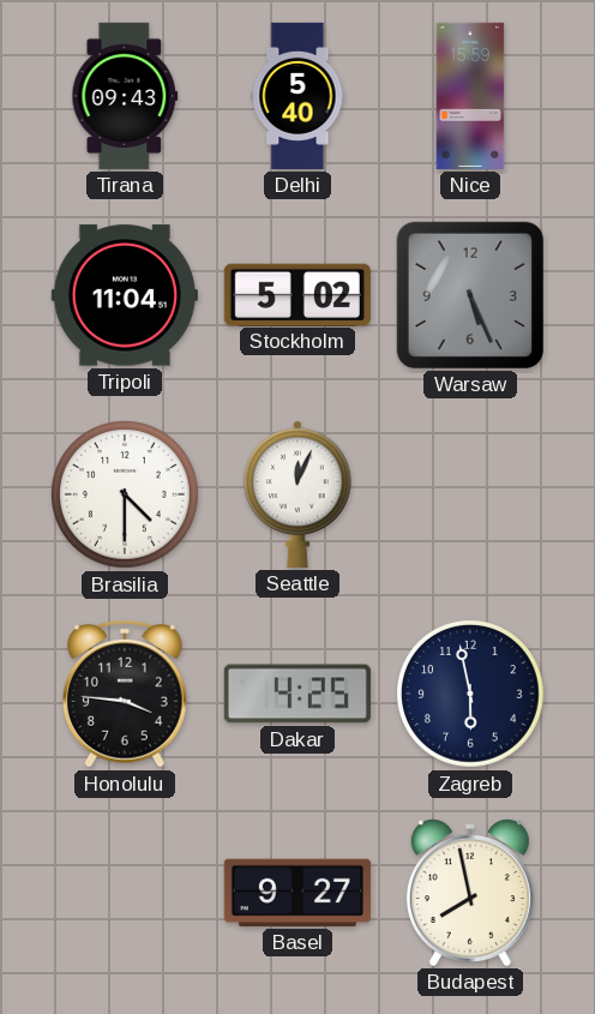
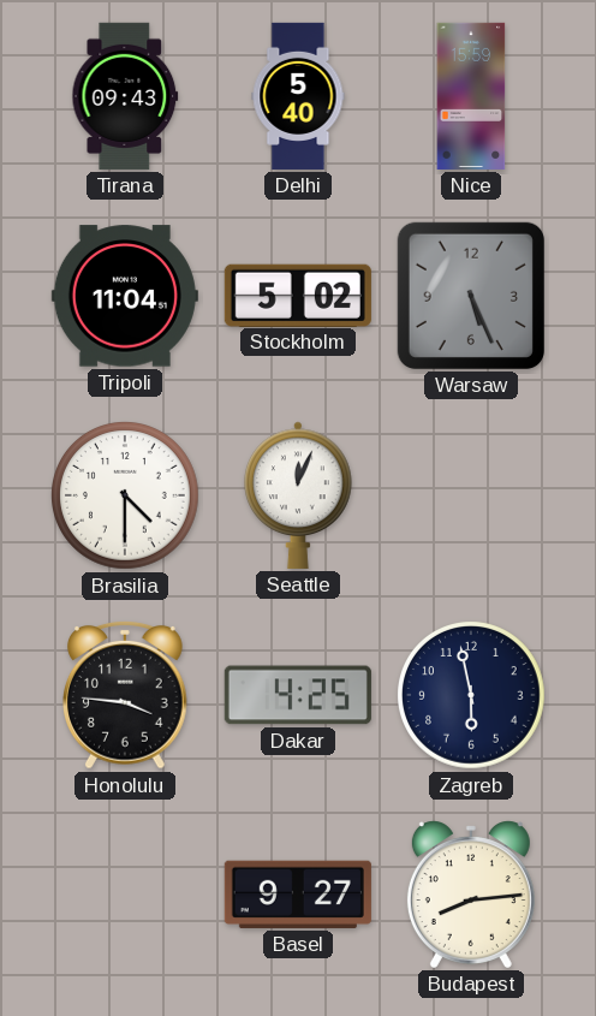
Budapest: 7:58 -> 8:14
